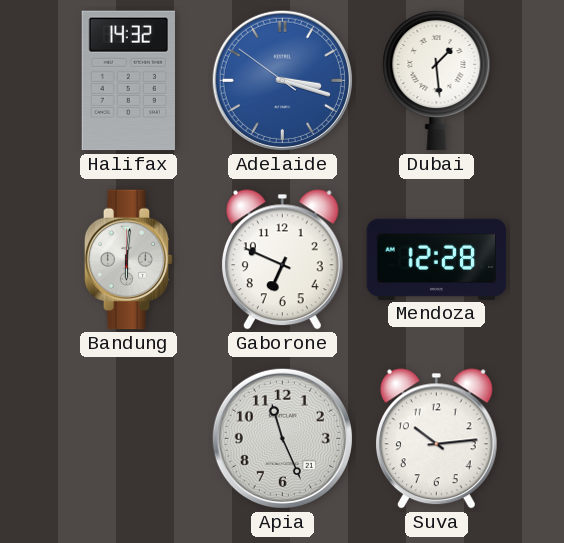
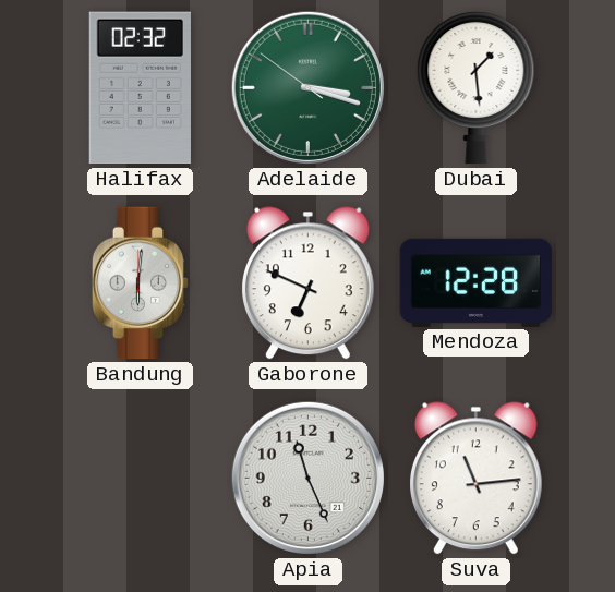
Halifax: 14:32 -> 02:32
Adelaide dial: blue -> green
Suva: 10:14 -> 11:14
